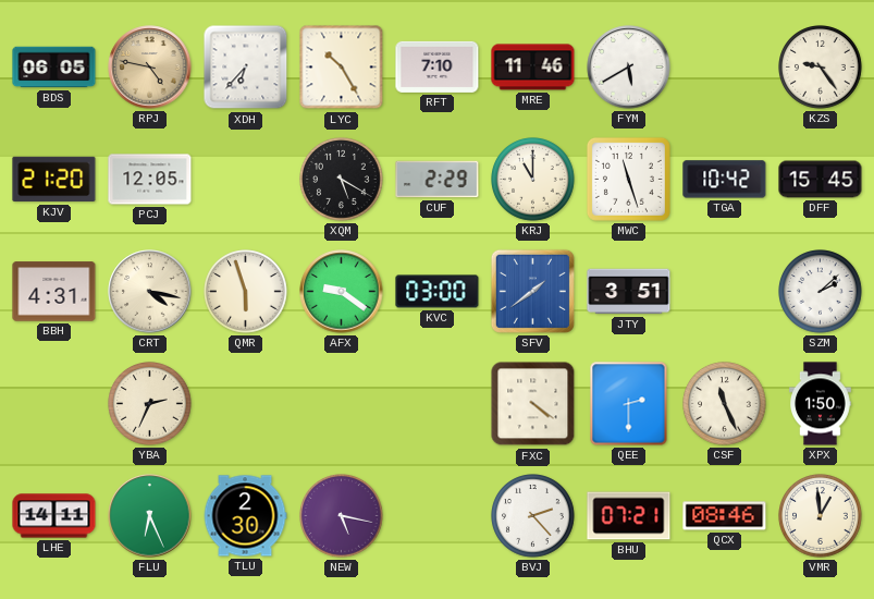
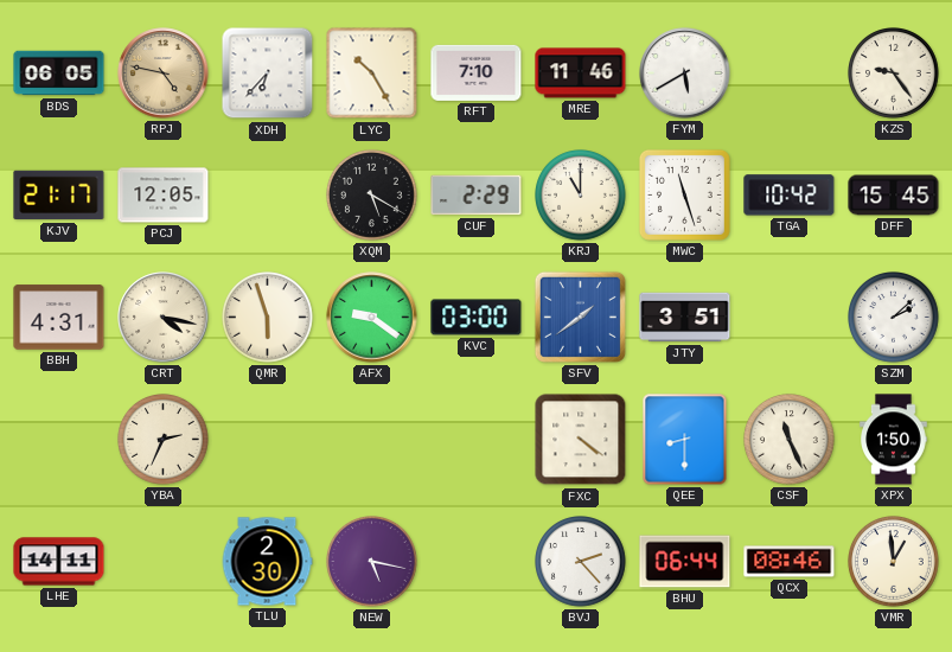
KJV: 21:20 -> 21:17
QEE: 2:30 -> 8:30
FLU: 6:26 -> none
BHU: 07:21 -> 06:44
